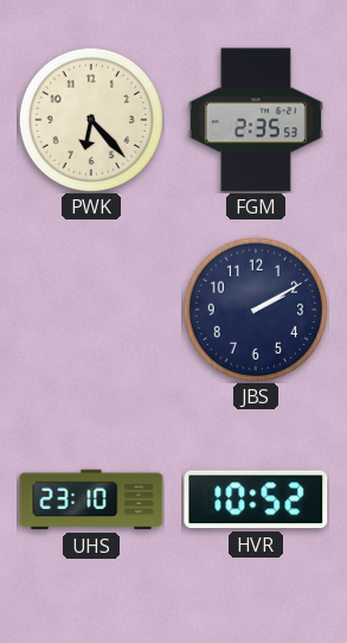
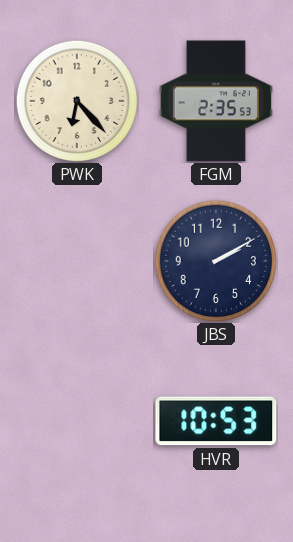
UHS: 23:10 -> none
HVR: 10:52 -> 10:53
